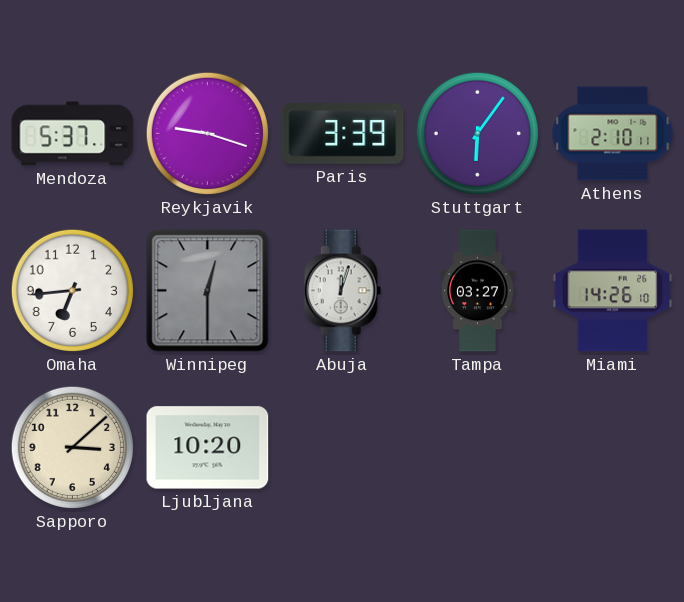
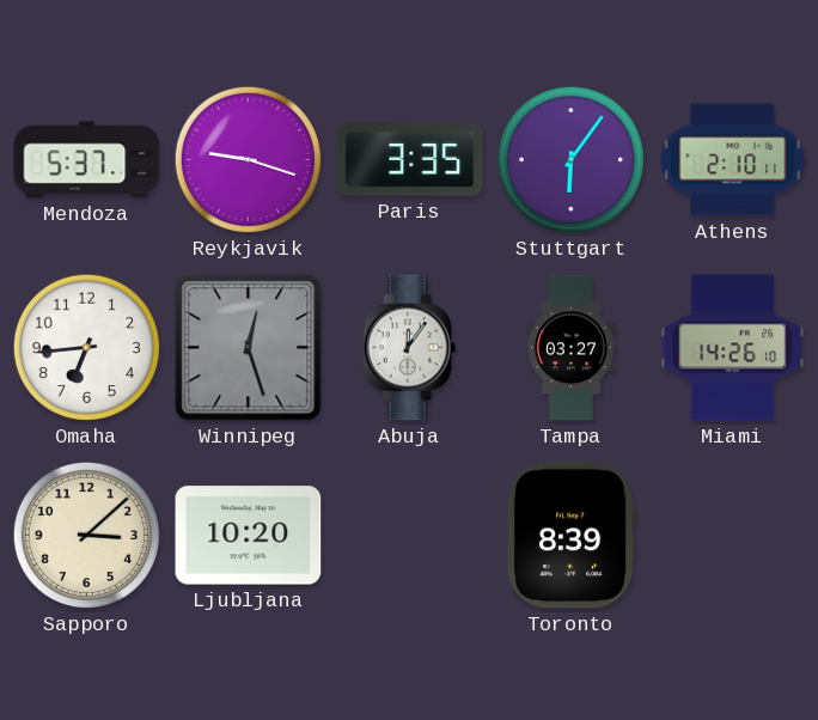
Paris: 3:39 -> 3:35
Winnipeg: 12:30 -> 12:27
Abuja: 12:03 -> 12:06
Toronto: none -> 8:39
